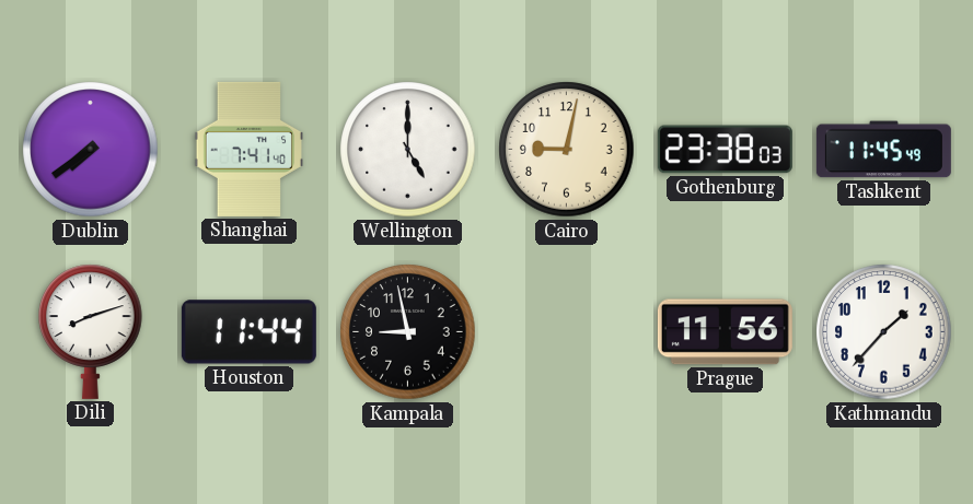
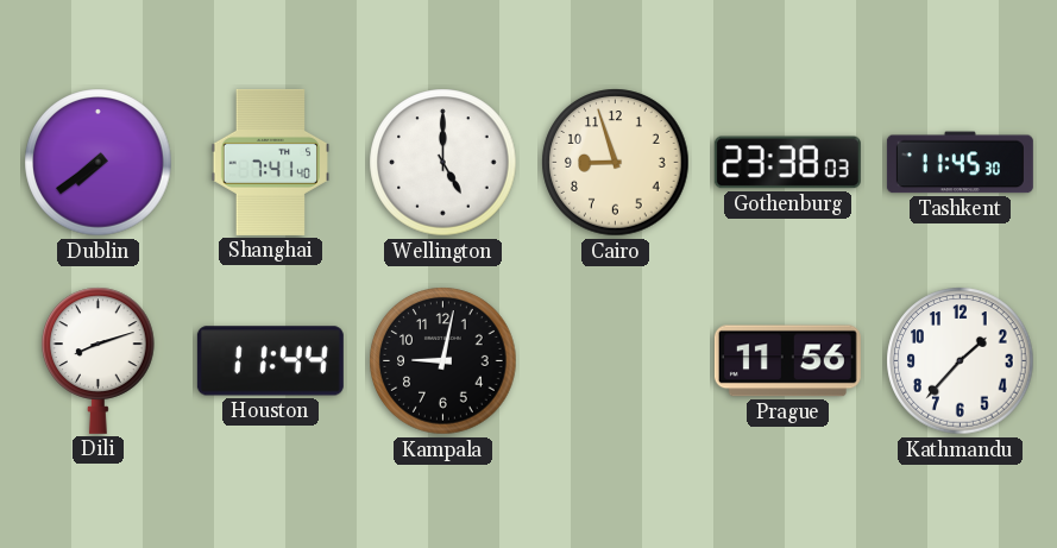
Cairo: 9:02 -> 8:57
Tashkent: 11:45:49 -> 11:45:30
Kampala: 8:58 -> 9:02
